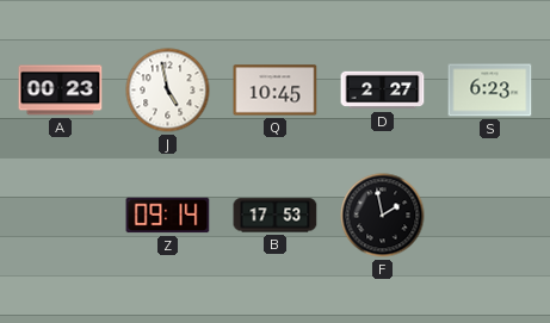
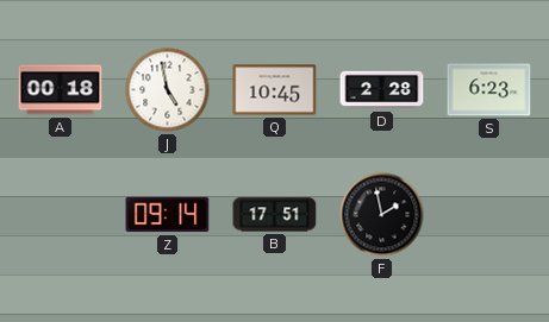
A: 00:23 -> 00:18
D: 2:27 -> 2:28
B: 17:53 -> 17:51
